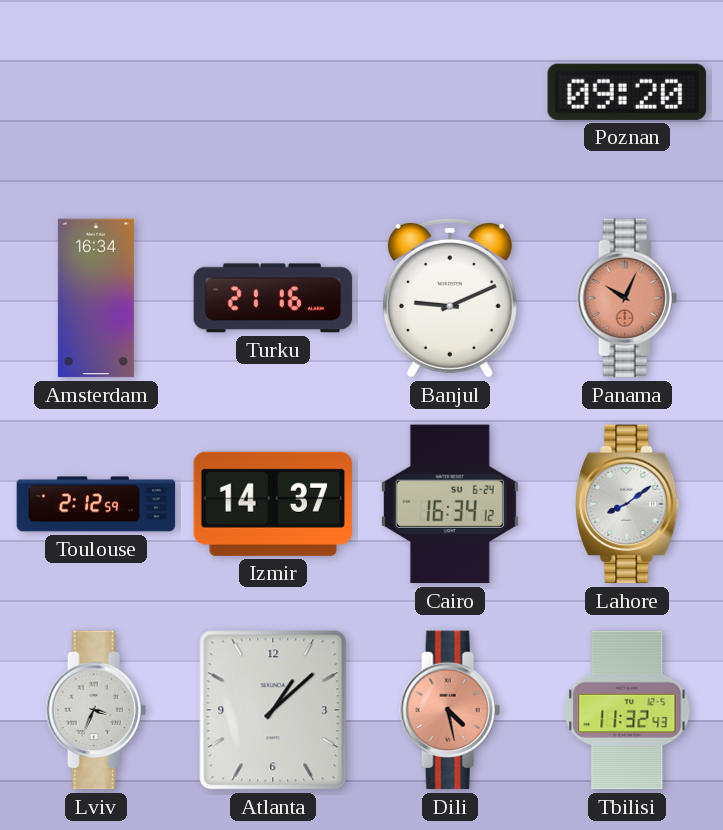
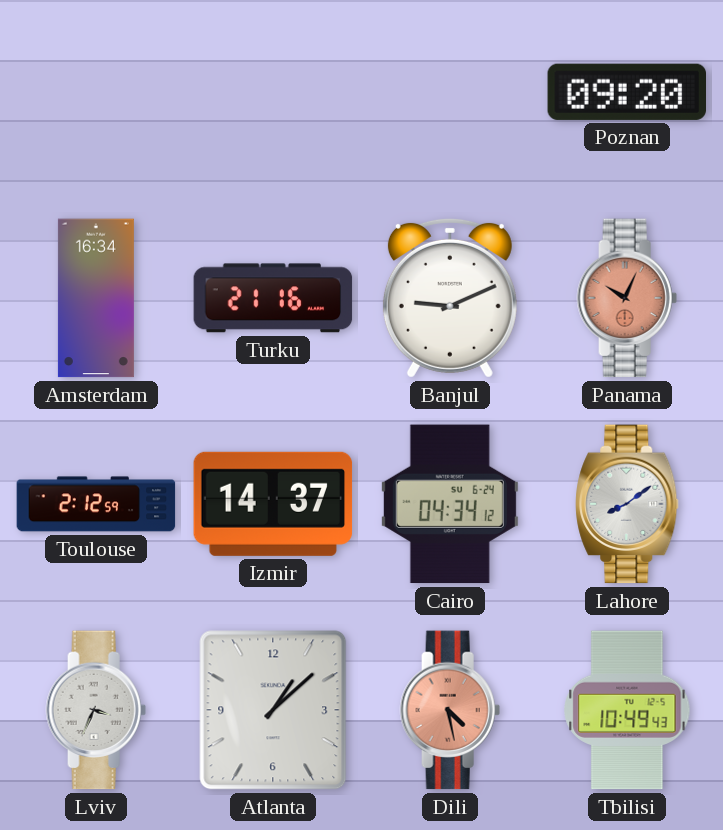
Cairo: 16:34 -> 04:34
Tbilisi: 11:32 -> 10:49
